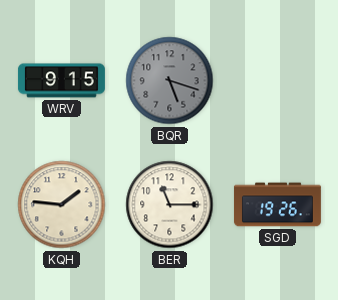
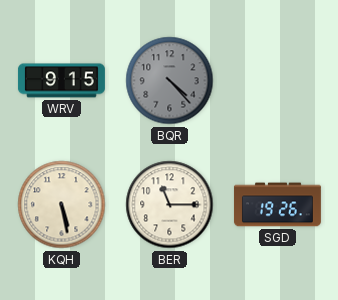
BQR: 5:18 -> 4:23
KQH: 1:46 -> 5:28
